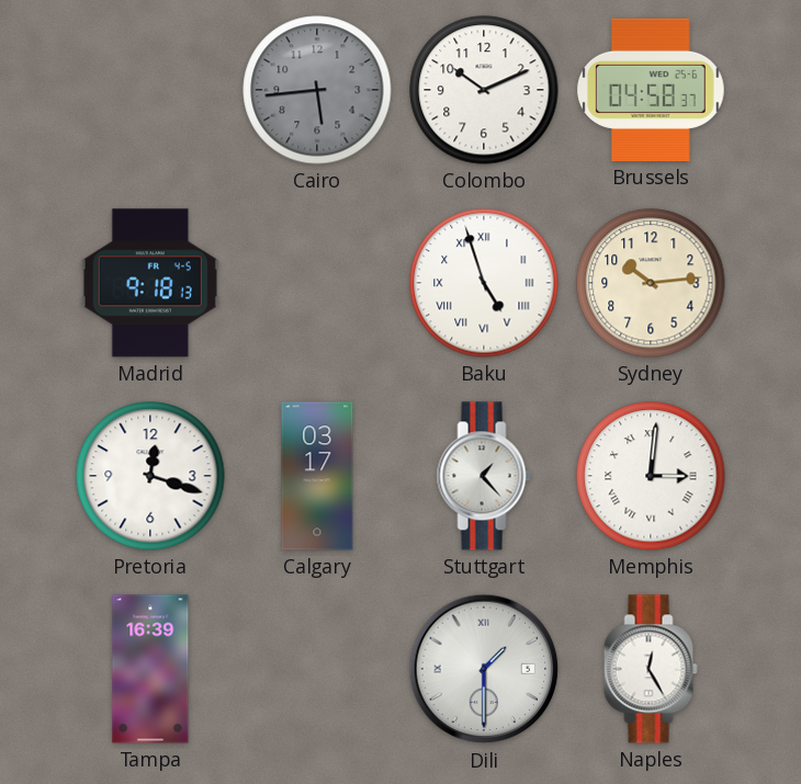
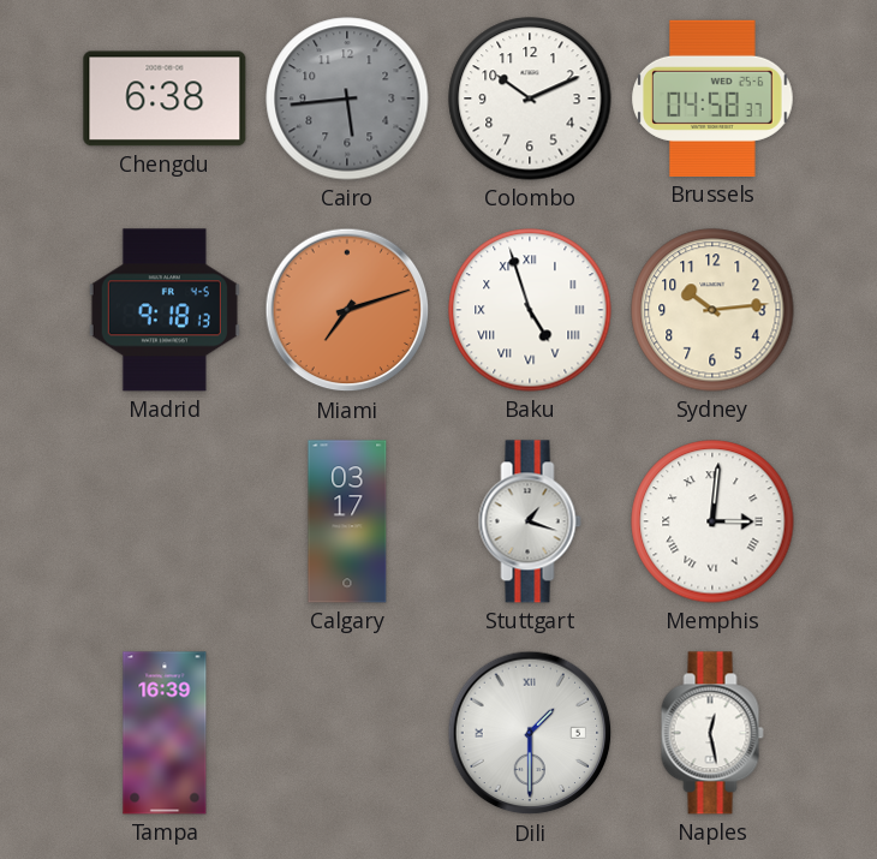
Chengdu: none -> 6:38
Miami: none -> 7:12
Pretoria: 12:18 -> none
Stuttgart: 1:23 -> 1:18
Naples: 12:25 -> 12:28
